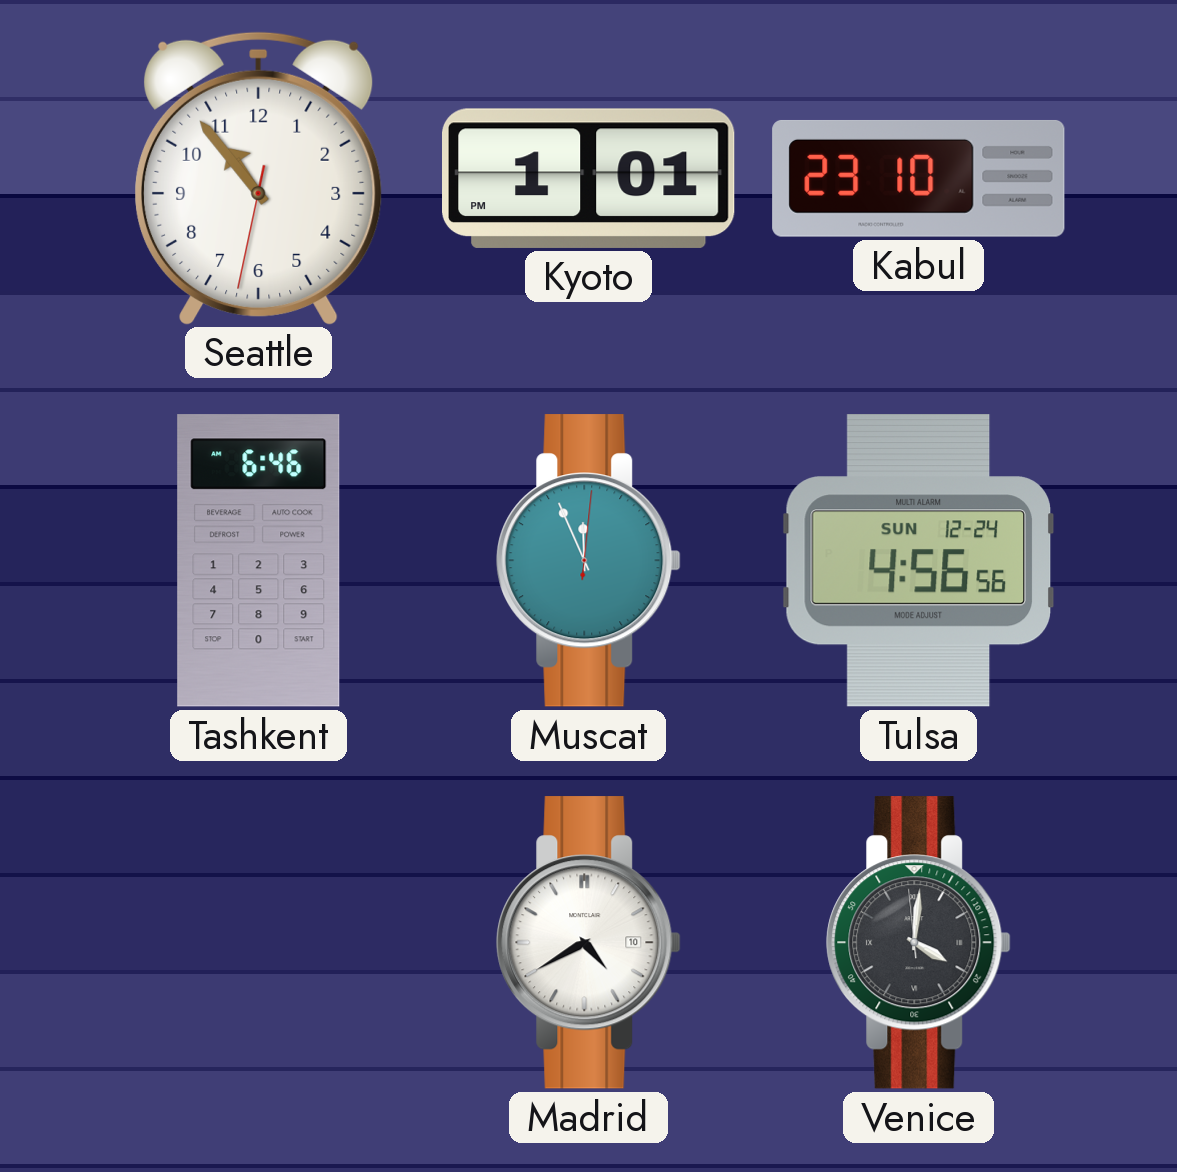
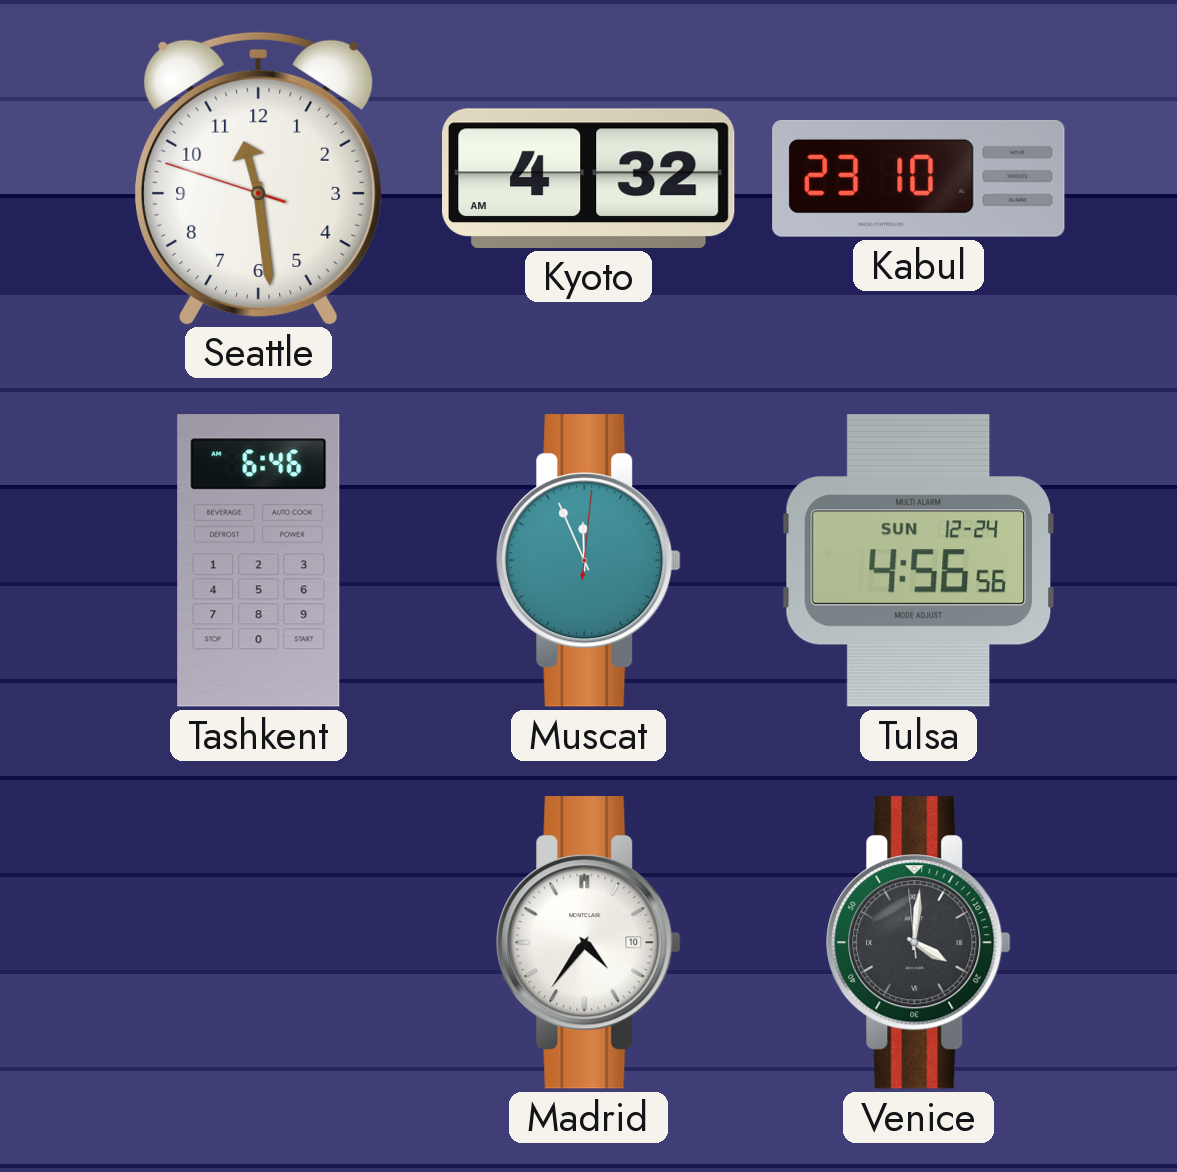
Seattle: 10:53 -> 11:28
Kyoto: 1:01 -> 4:32
Madrid: 4:40 -> 4:36
